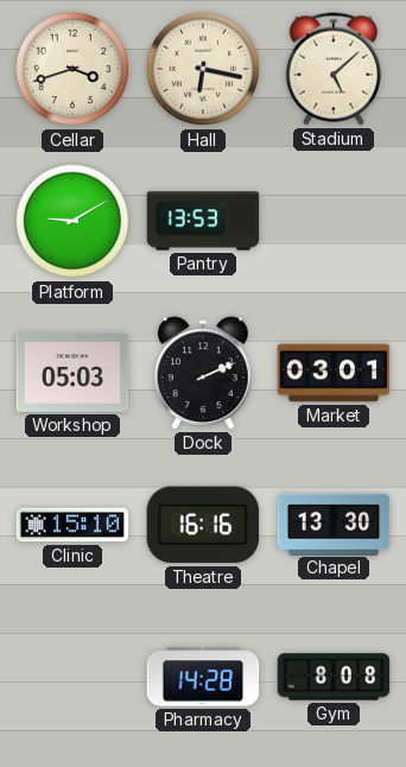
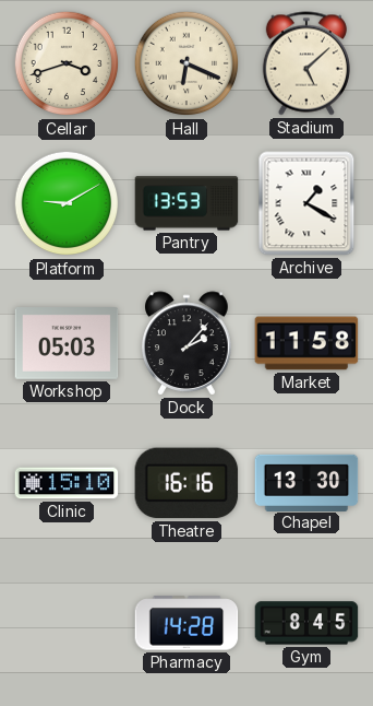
Hall: 6:17 -> 6:19
Archive: none -> 1:20
Dock: 2:11 -> 2:07
Market: 03:01 -> 11:58
Gym: 8:08 -> 8:45
